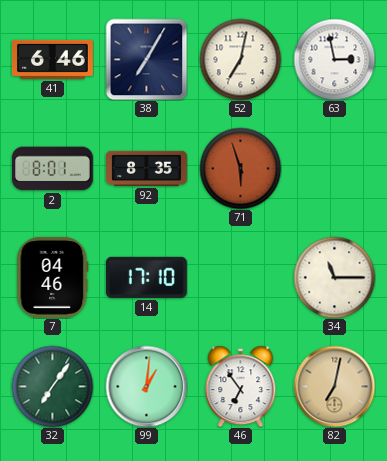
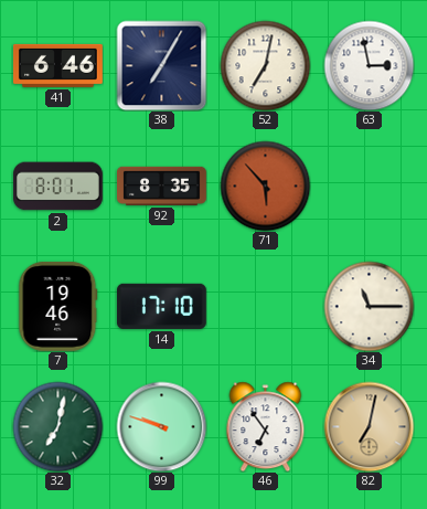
71: 5:57 -> 5:53
7: 04:46 -> 19:46
32: 7:06 -> 7:02
99: 1:01 -> 9:48
